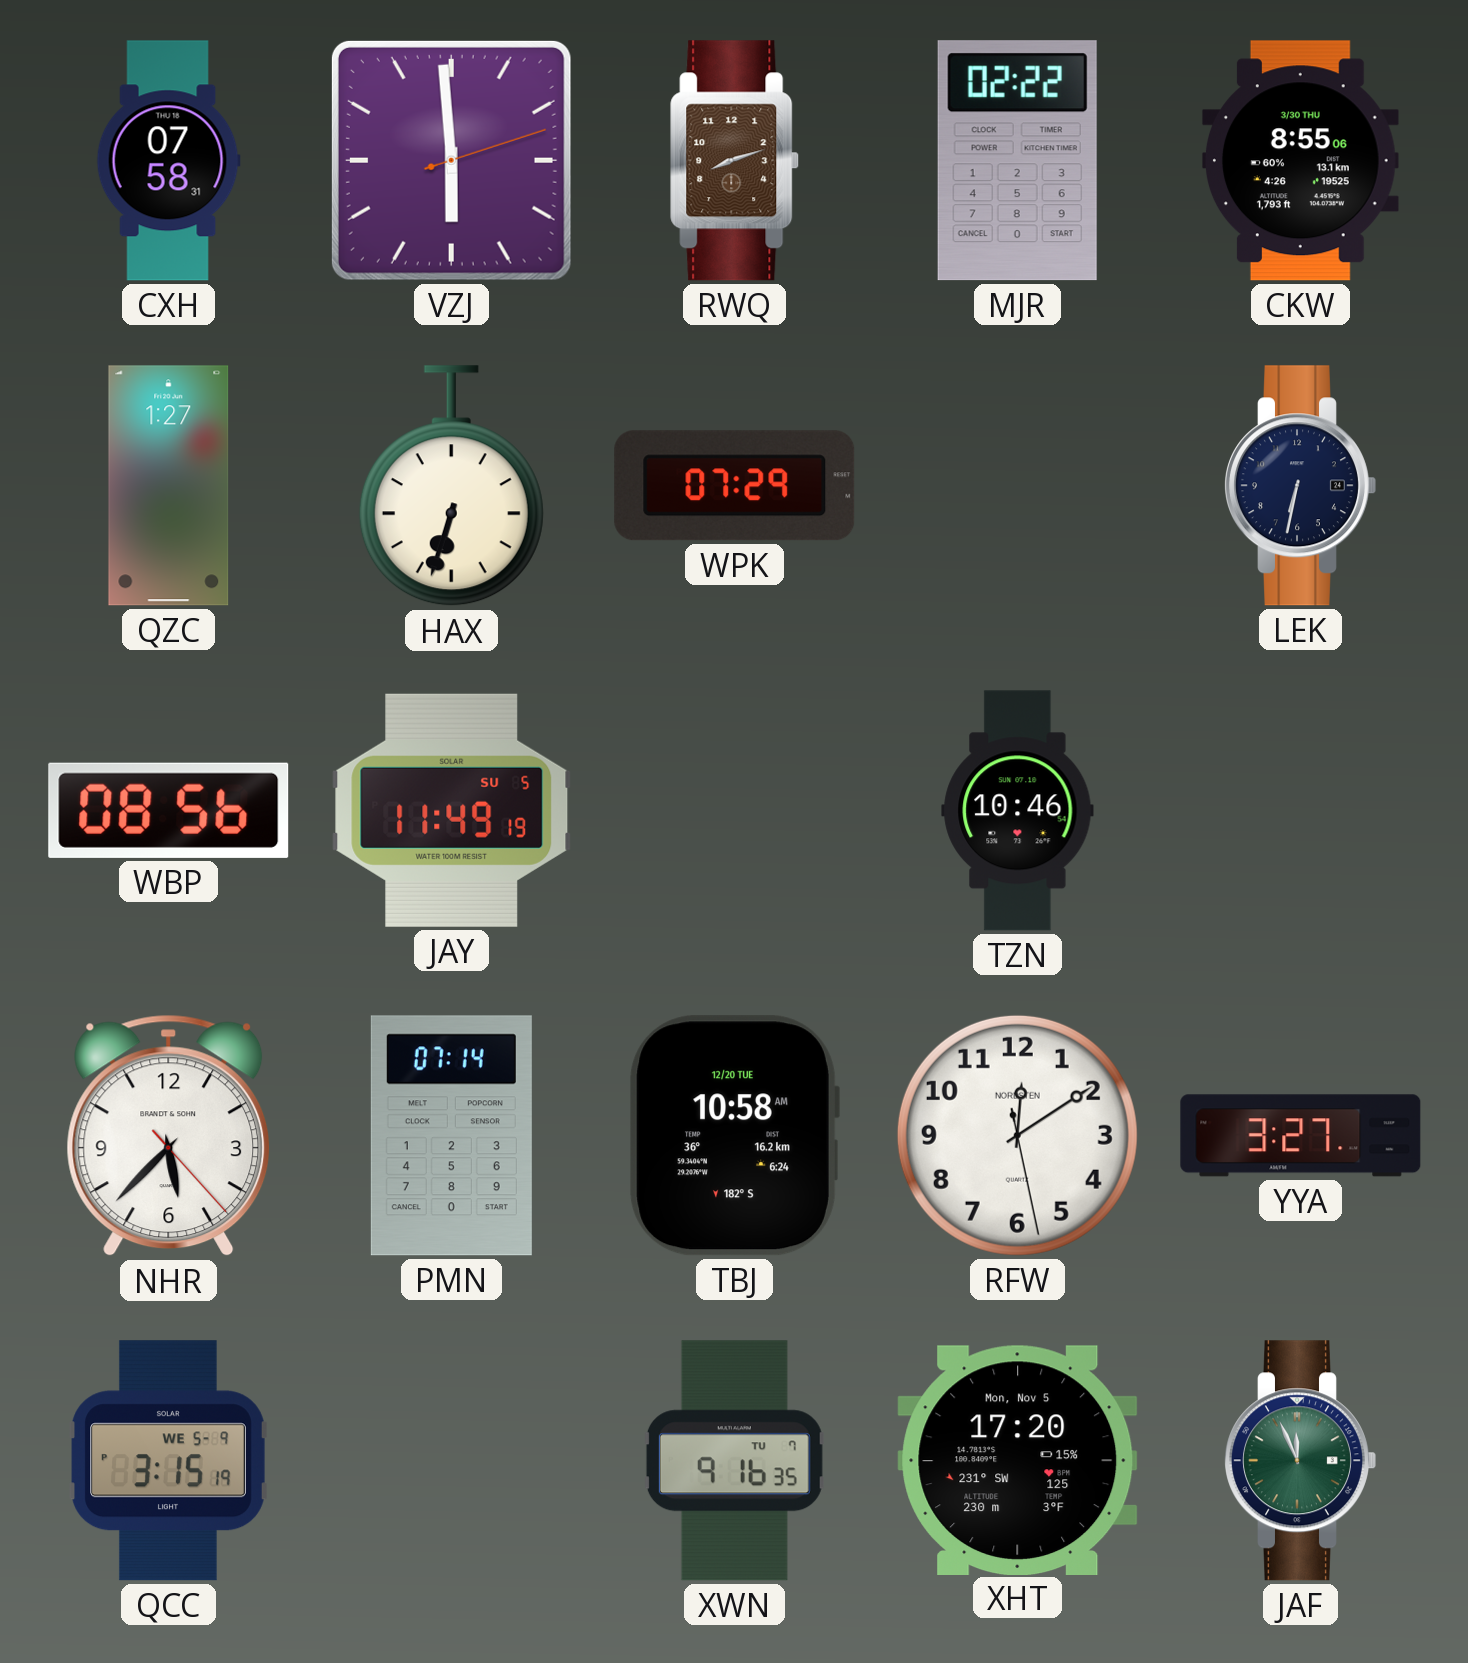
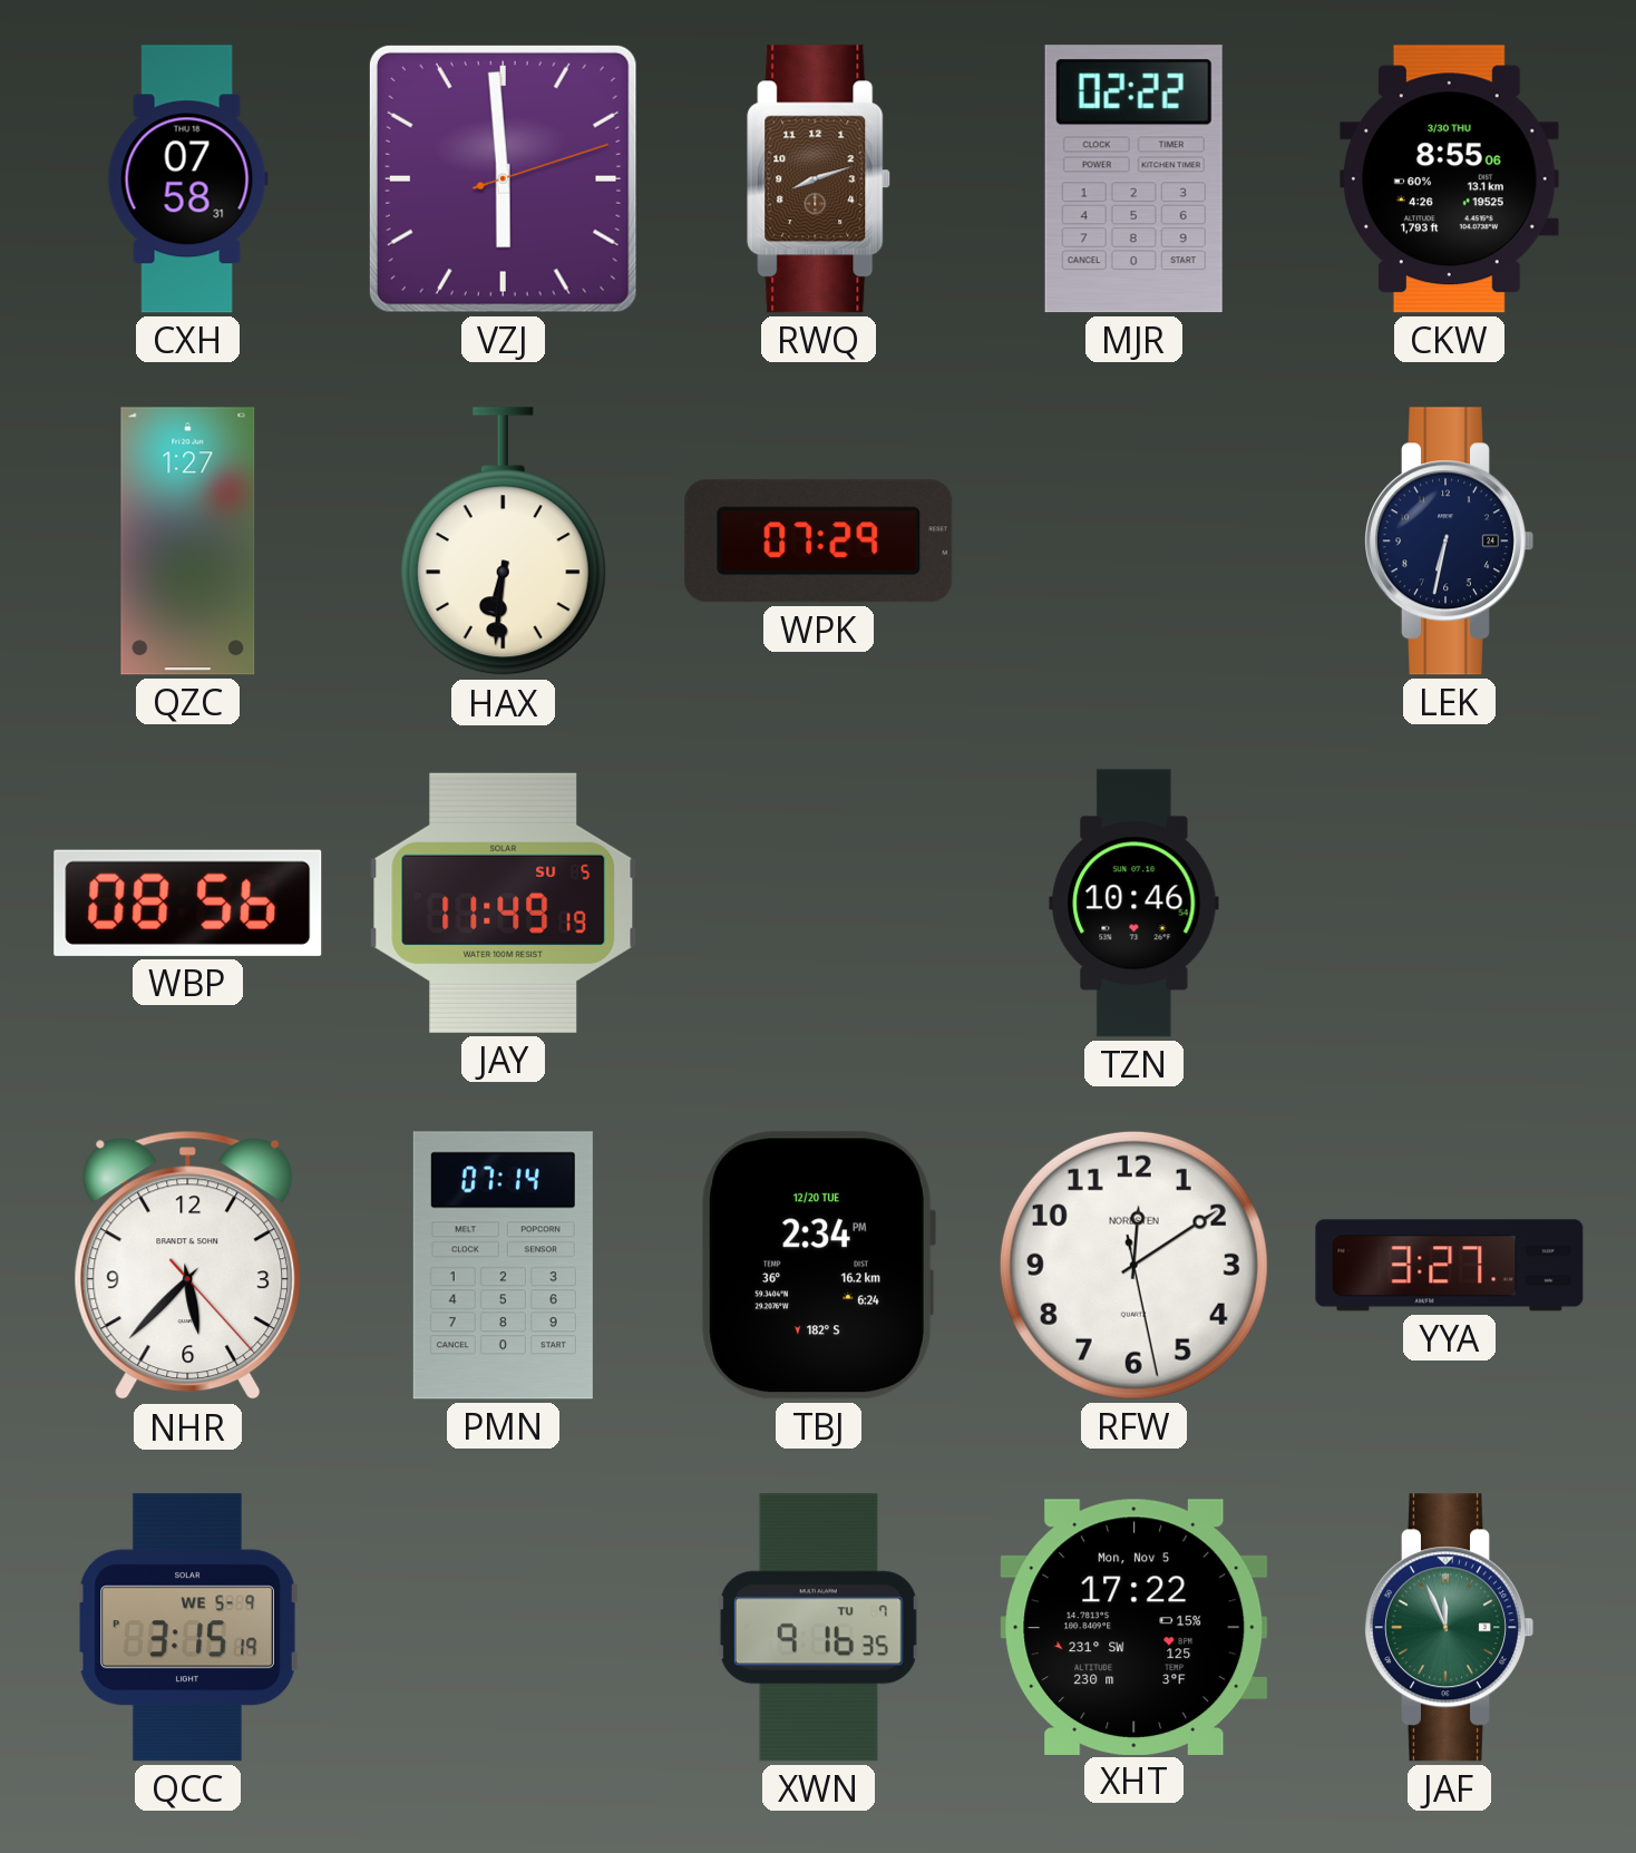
HAX: 6:33 -> 6:31
TBJ: 10:58 -> 2:34
XHT: 17:20 -> 17:22
